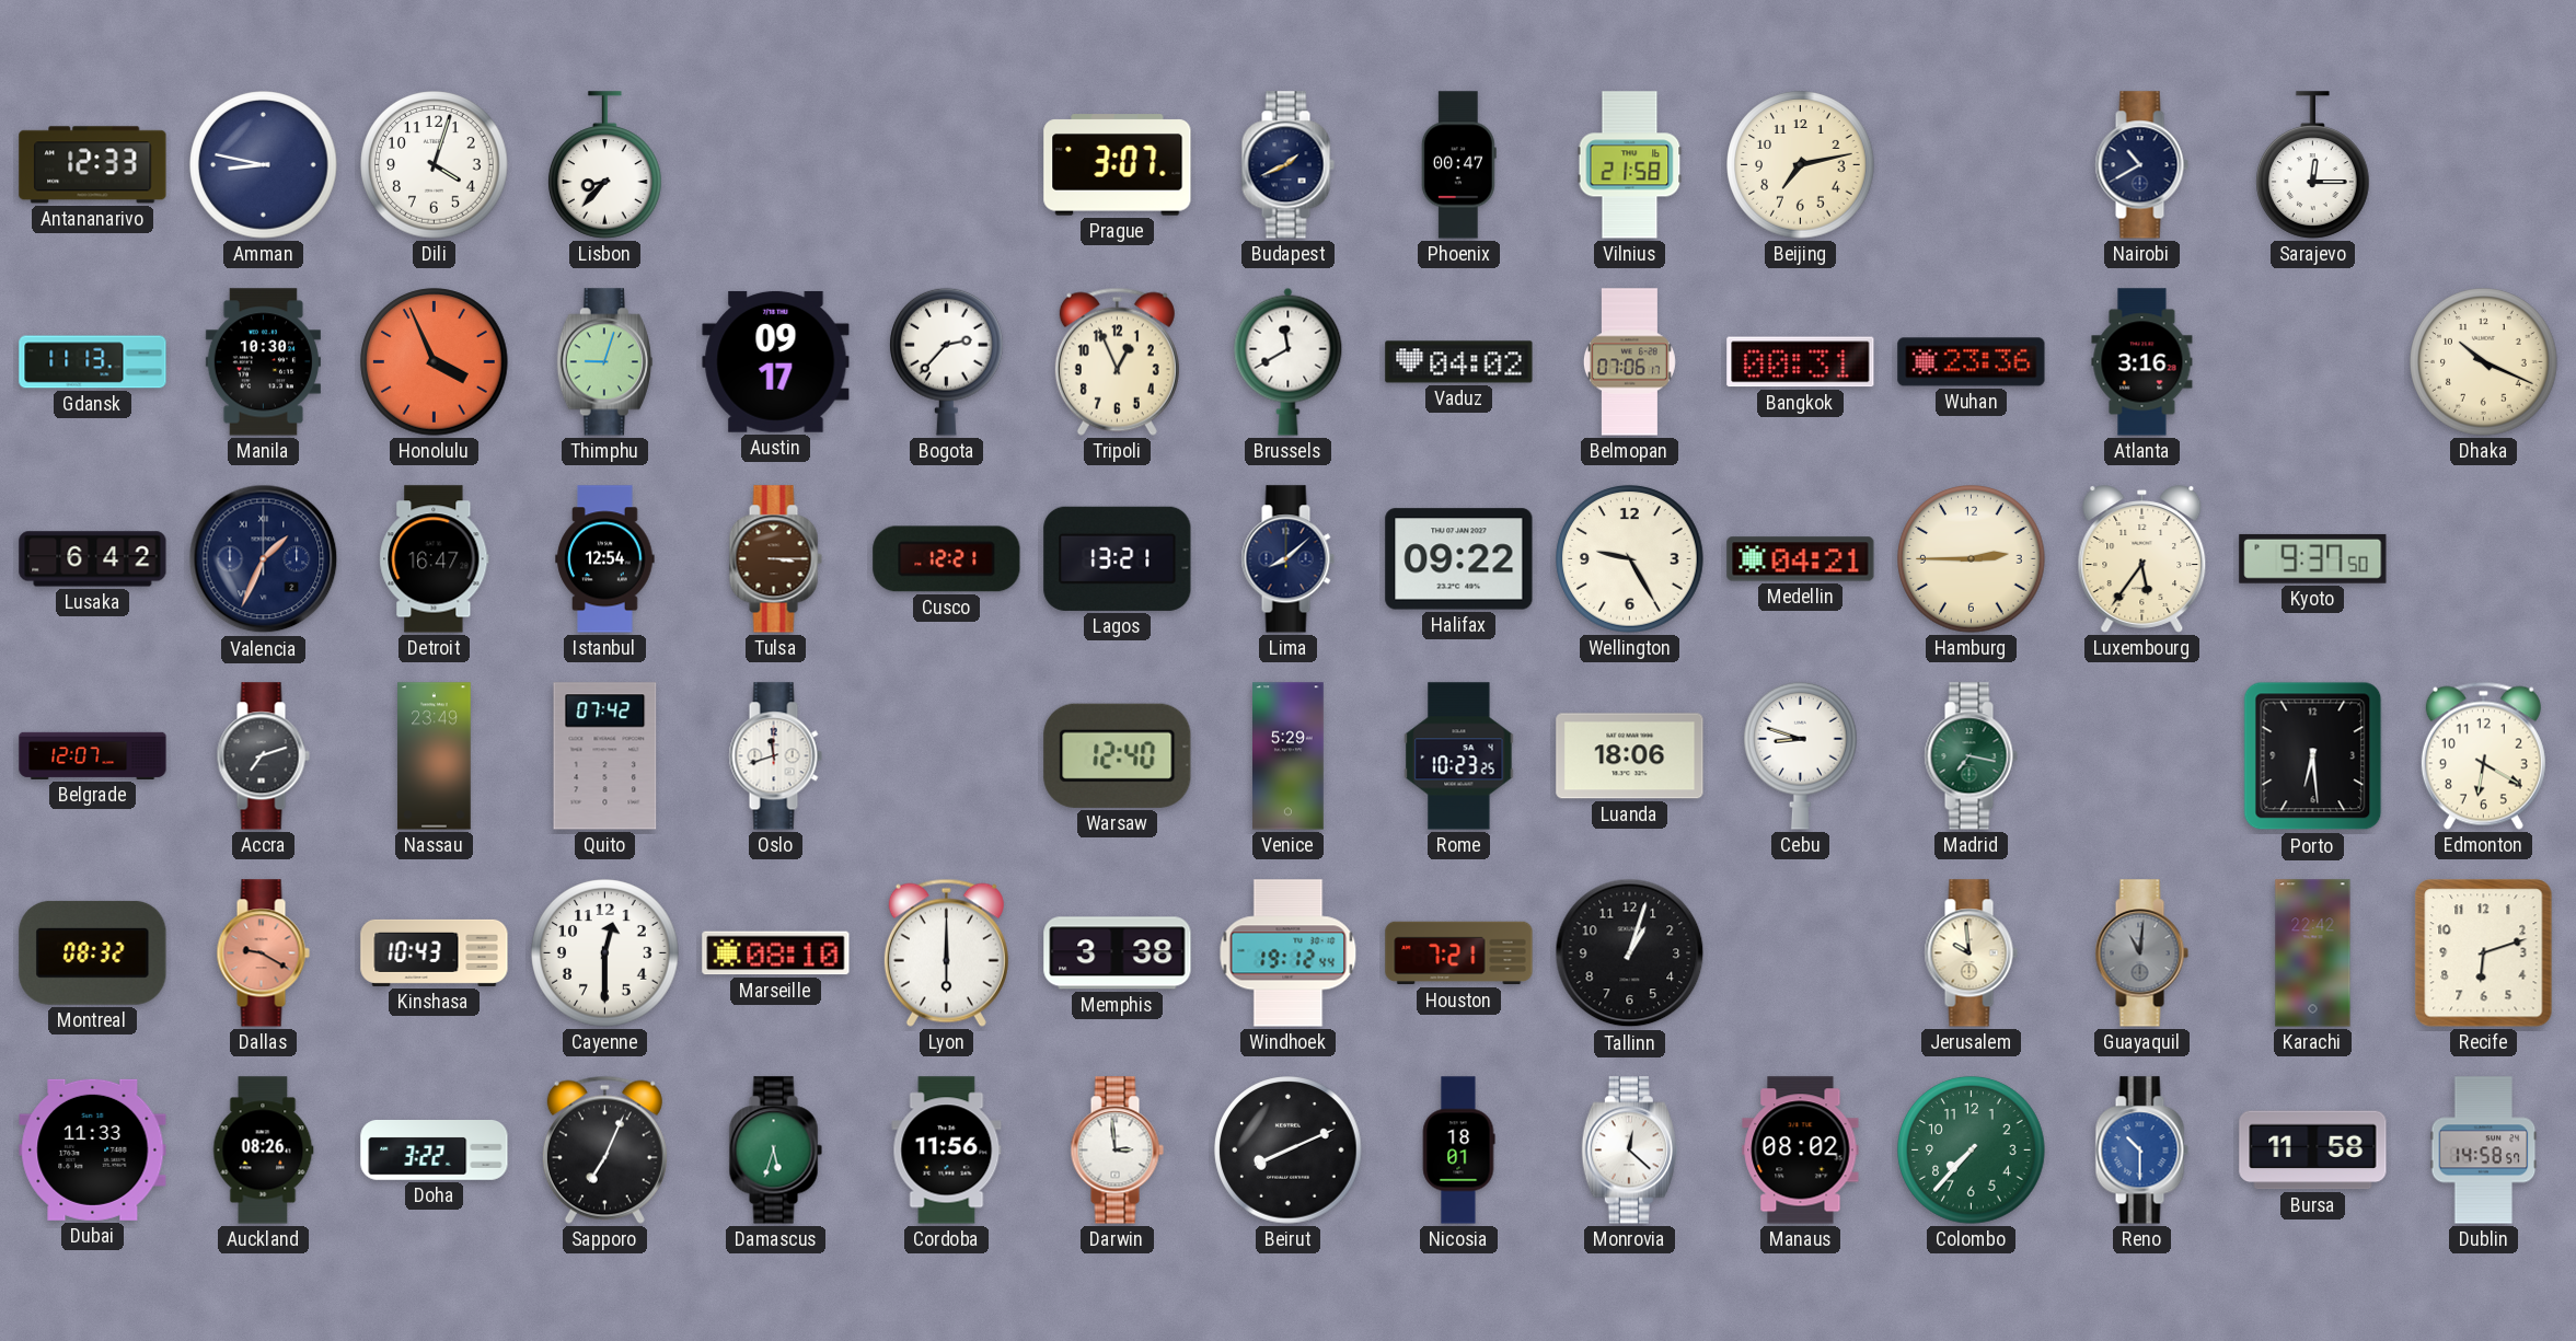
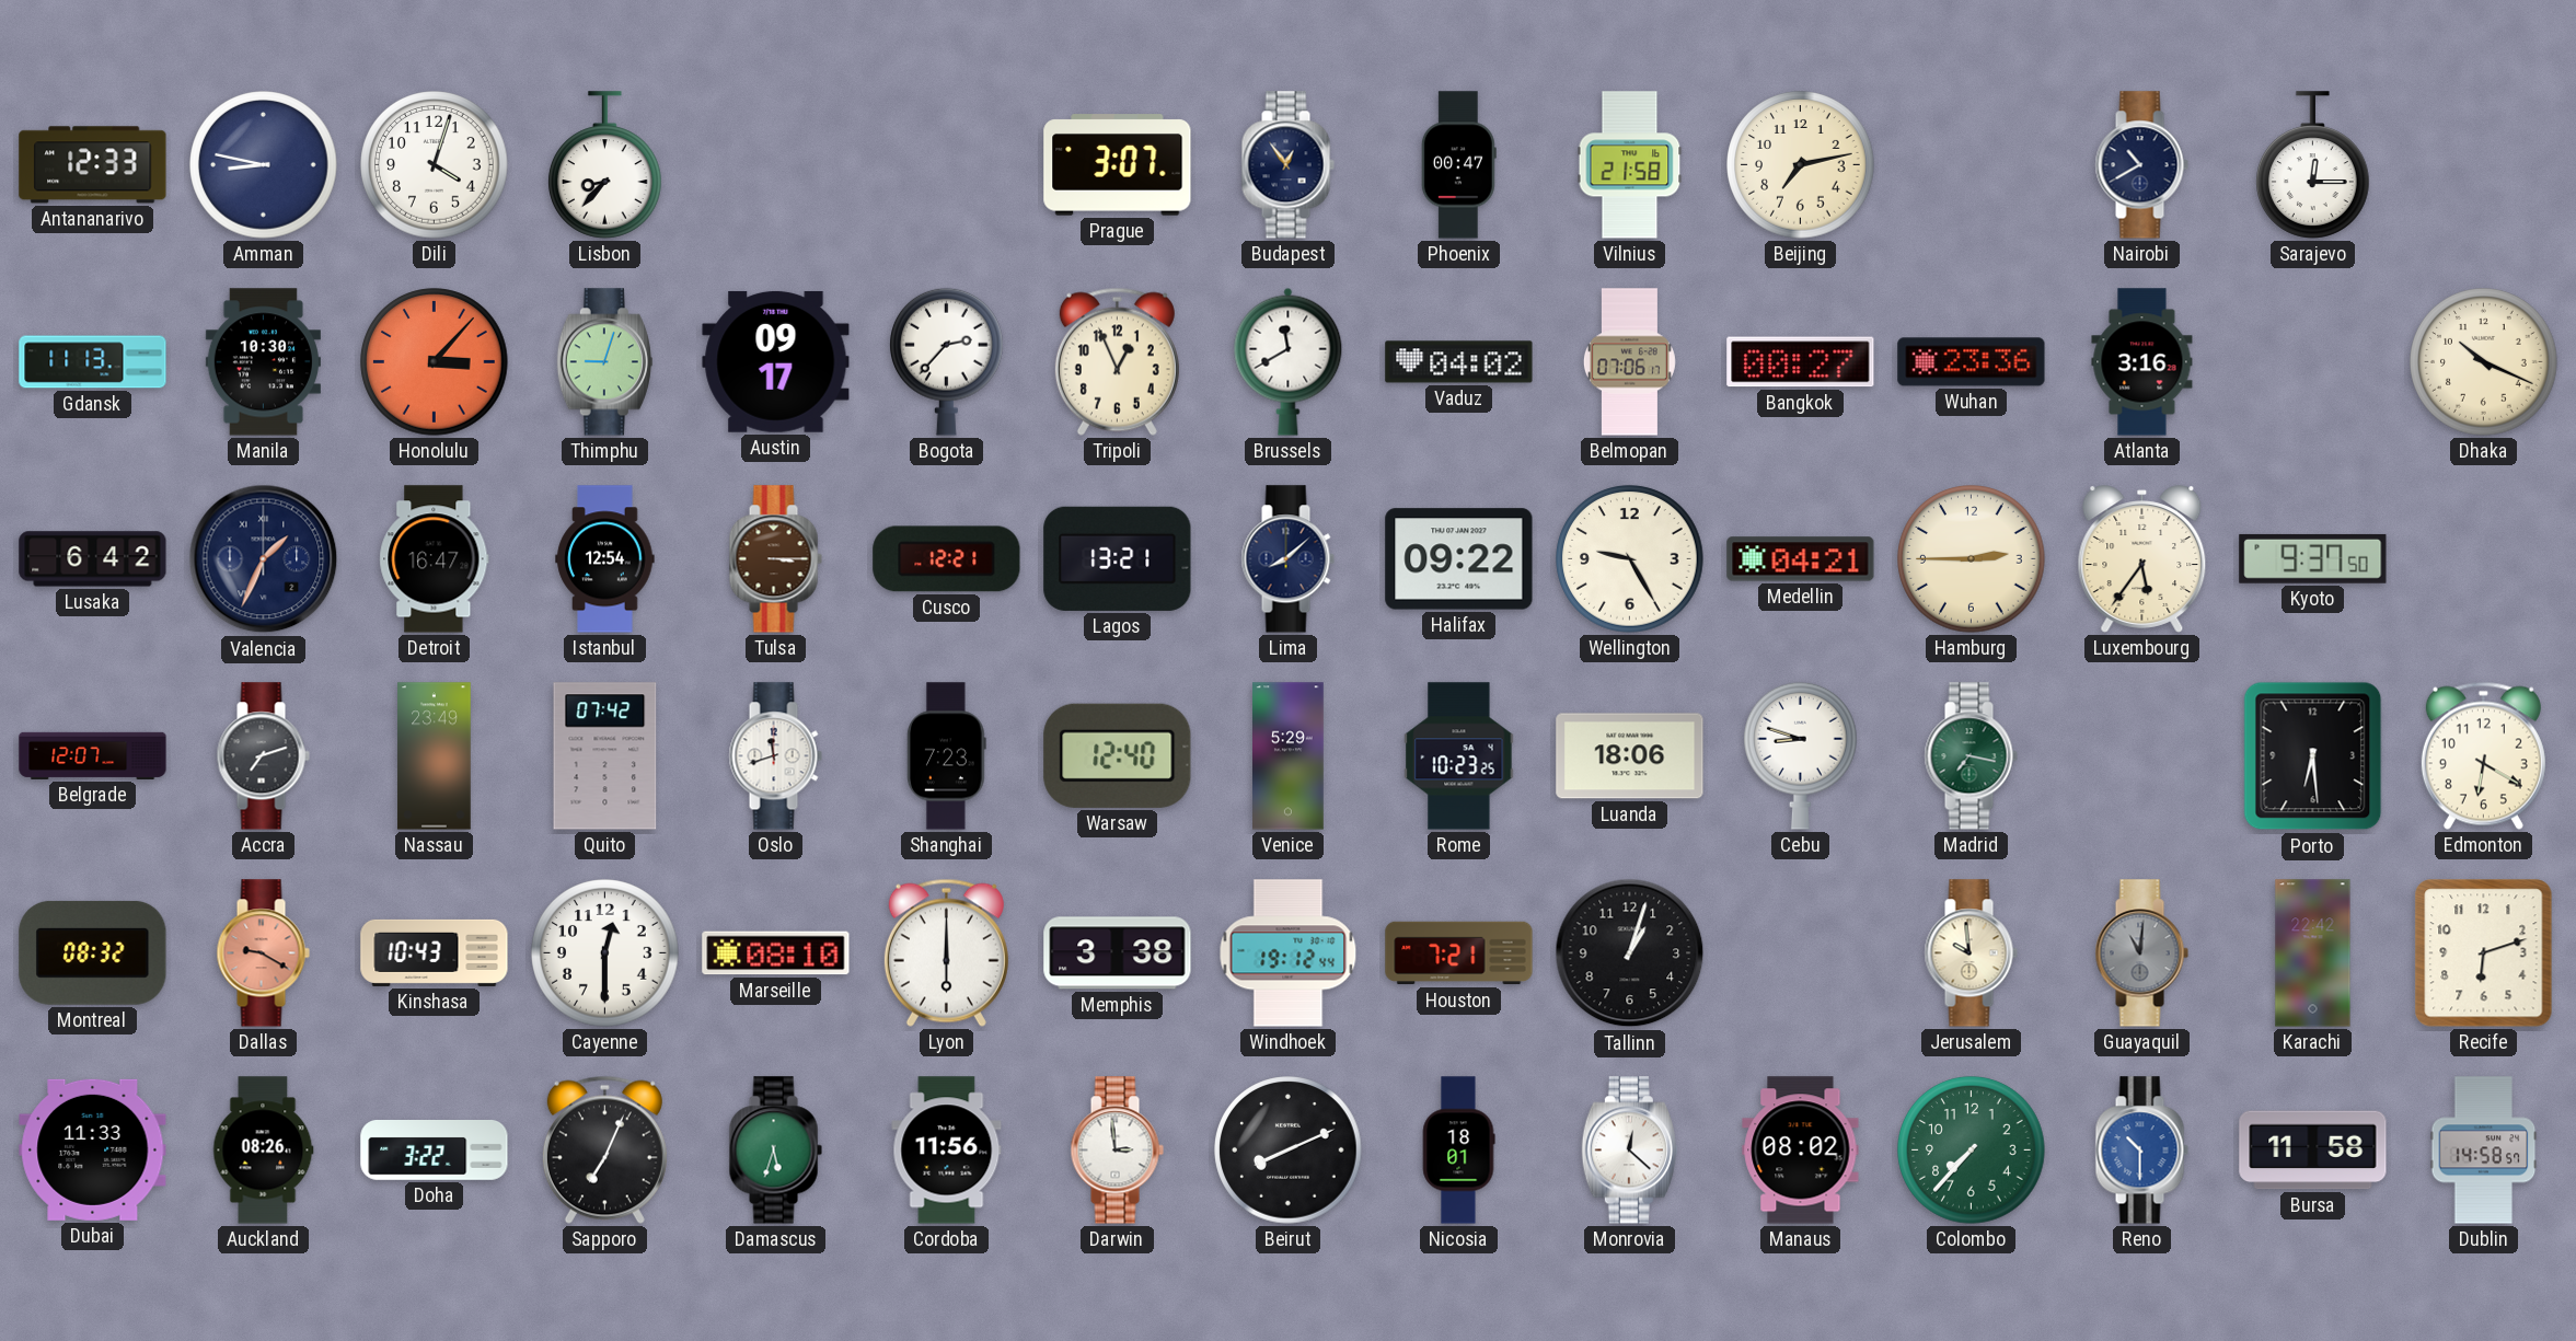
Budapest: 1:41 -> 12:54
Honolulu: 3:56 -> 3:07
Bangkok: 00:31 -> 00:27
Shanghai: none -> 7:23
